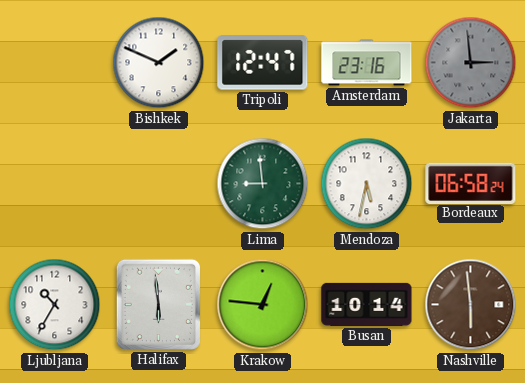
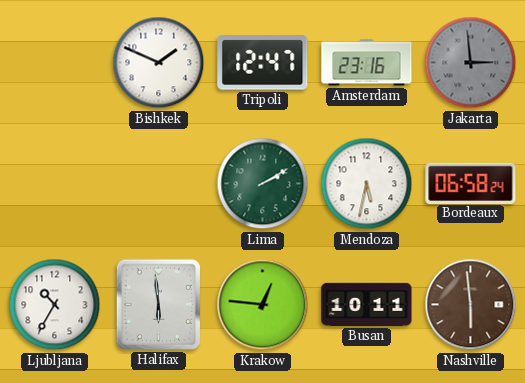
Lima: 8:59 -> 2:10
Busan: 10:14 -> 10:11
